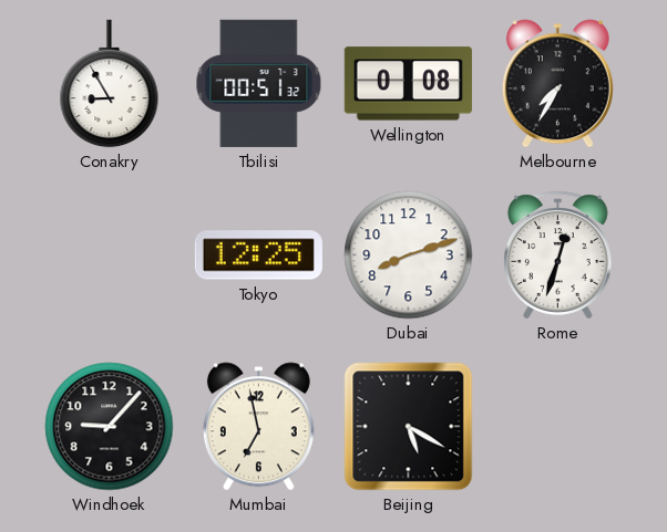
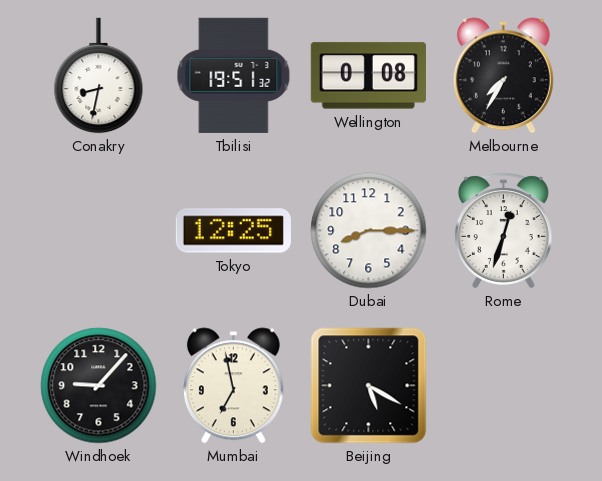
Conakry: 8:55 -> 8:32
Tbilisi: 00:51 -> 19:51
Dubai: 8:12 -> 8:15
